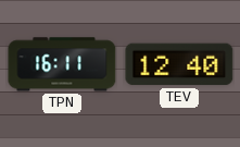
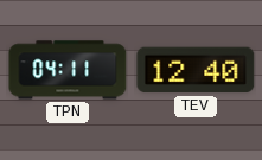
TPN: 16:11 -> 04:11
